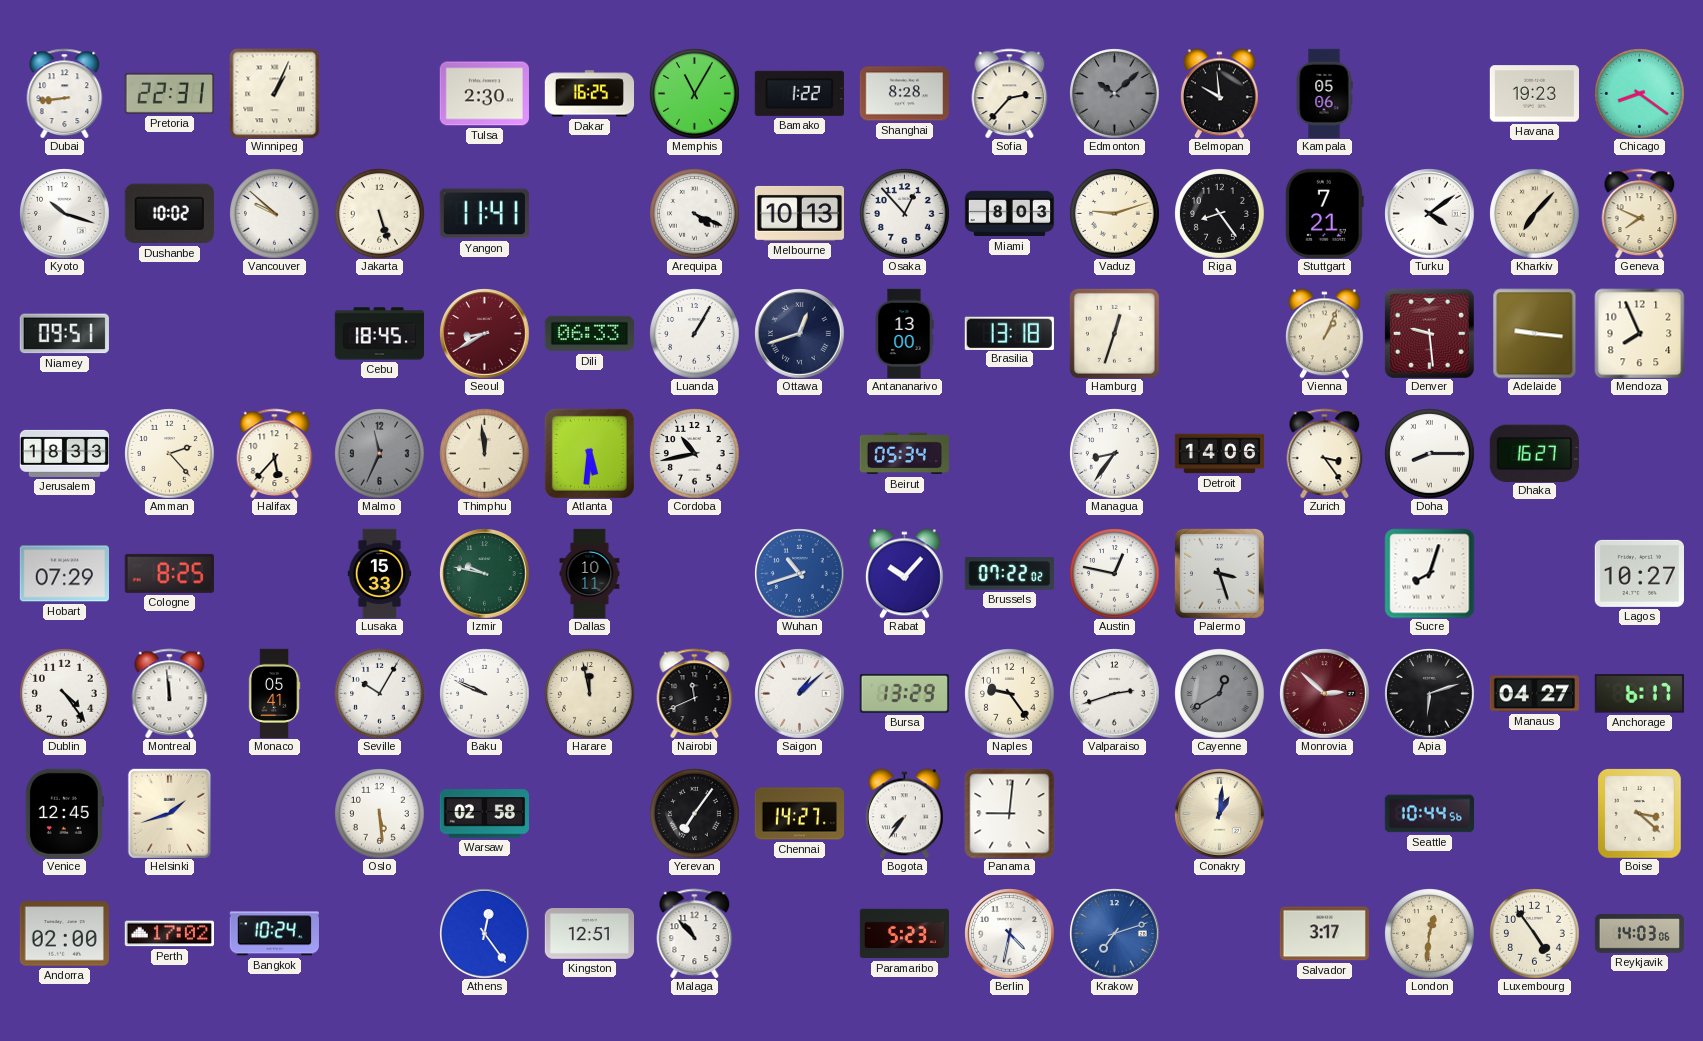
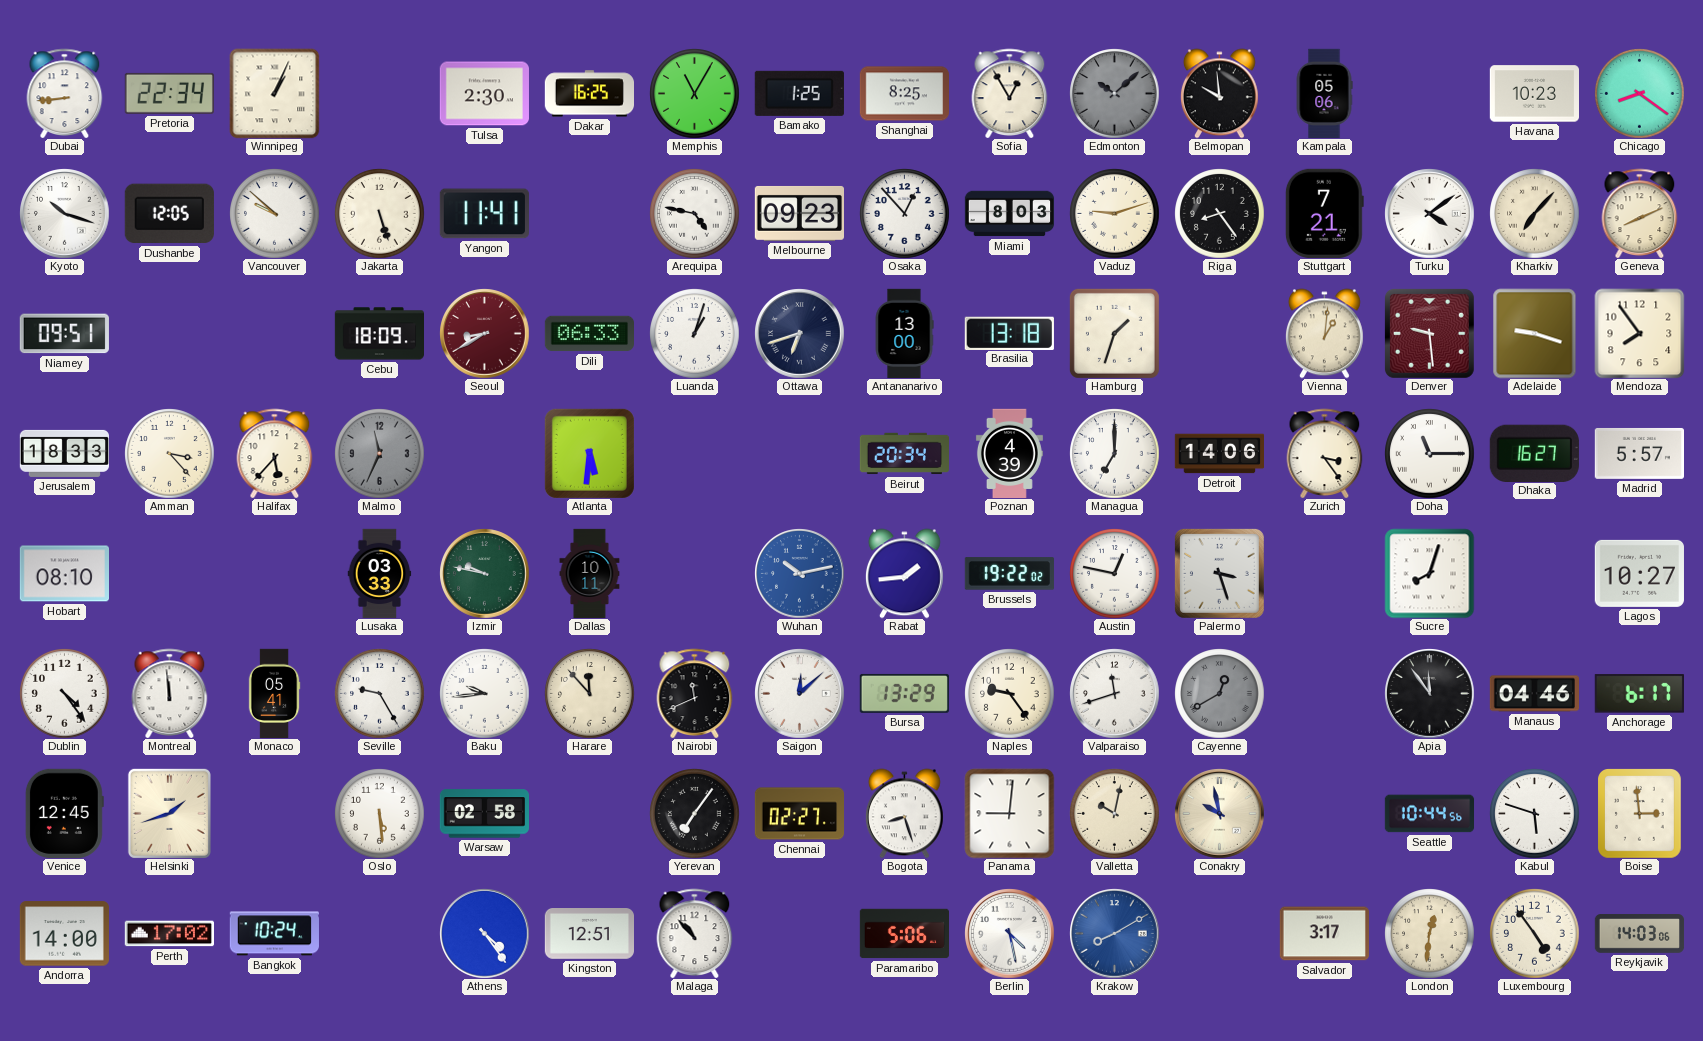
Pretoria: 22:31 -> 22:34
Bamako: 1:22 -> 1:25
Shanghai: 8:28 -> 8:25
Sofia: 2:37 -> 12:55
Havana: 19:23 -> 10:23
Dushanbe: 10:02 -> 12:05
Arequipa: 4:19 -> 4:47
Melbourne: 10:13 -> 09:23
Geneva: 7:49 -> 8:11
Cebu: 18:45 -> 18:09
Luanda: 1:05 -> 1:03
Ottawa: 12:42 -> 6:42
Hamburg: 12:33 -> 1:33
Vienna: 1:04 -> 1:01
Adelaide: 9:16 -> 9:18
Mendoza: 7:56 -> 7:54
Amman: 2:23 -> 3:23
Thimphu: 11:59 -> none
Cordoba: 10:43 -> none
Beirut: 05:34 -> 20:34
Poznan: none -> 4:39
Managua: 8:36 -> 7:00
Doha: 8:15 -> 11:15
Madrid: none -> 5:57
Hobart: 07:29 -> 08:10
Cologne: 8:25 -> none
Lusaka: 15:33 -> 03:33
Wuhan: 10:42 -> 10:13
Rabat: 10:07 -> 1:44
Brussels: 07:22 -> 19:22
Seville: 10:05 -> 9:25
Baku: 9:49 -> 9:44
Harare: 11:58 -> 11:53
Saigon: 1:08 -> 12:08
Valparaiso: 2:42 -> 11:42
Monrovia: 2:52 -> none
Apia: 6:12 -> 11:54
Manaus: 04:27 -> 04:46
Chennai: 14:27 -> 02:27
Bogota: 7:36 -> 8:27
Valletta: none -> 10:02
Conakry: 1:01 -> 9:58
Kabul: none -> 5:48
Boise: 3:22 -> 2:59
Andorra: 02:00 -> 14:00
Athens: 12:24 -> 4:24
Paramaribo: 5:23 -> 5:06
Berlin: 4:32 -> 4:28
Krakow: 7:12 -> 8:10
